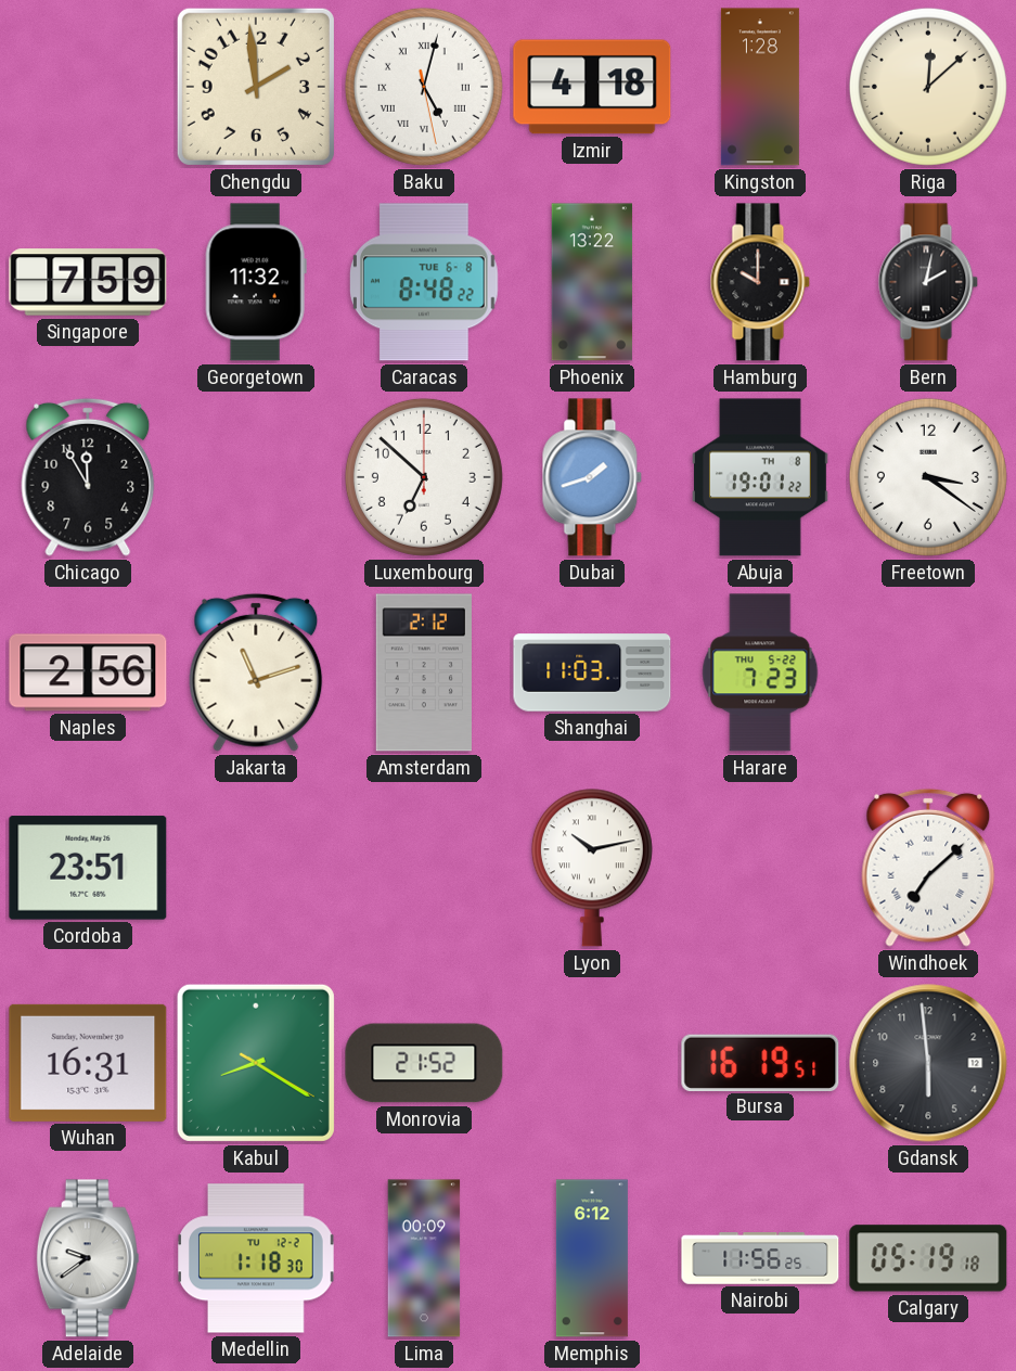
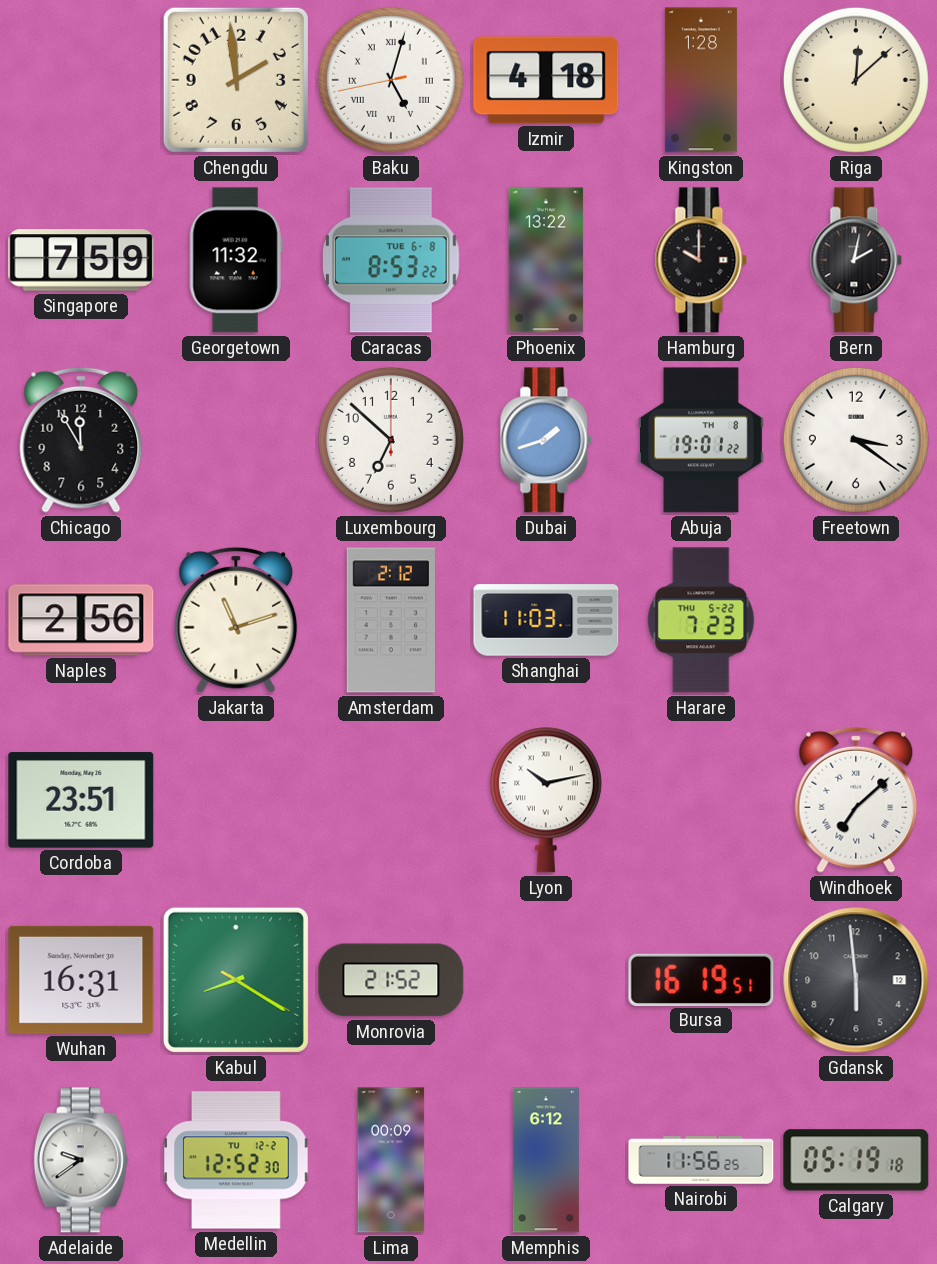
Baku: 5:02:28 -> 5:02:43
Caracas: 8:48 -> 8:53
Medellin: 1:18 -> 12:52
